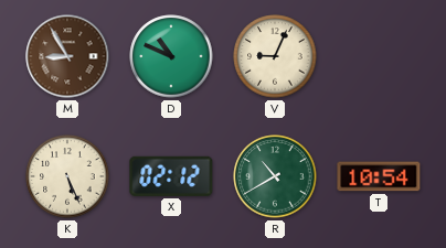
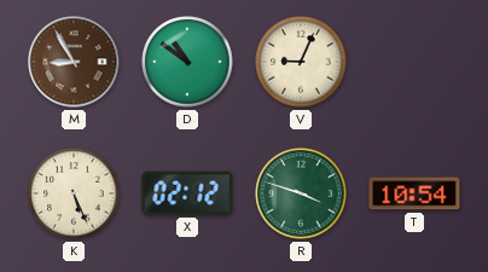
D: 10:49 -> 10:51
R: 10:40 -> 3:48
